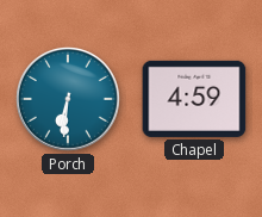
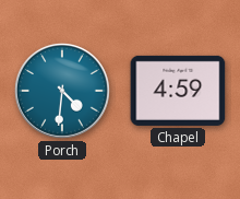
Porch: 6:31 -> 4:31
